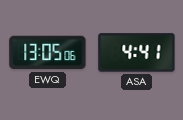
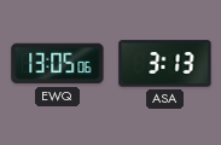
ASA: 4:41 -> 3:13
